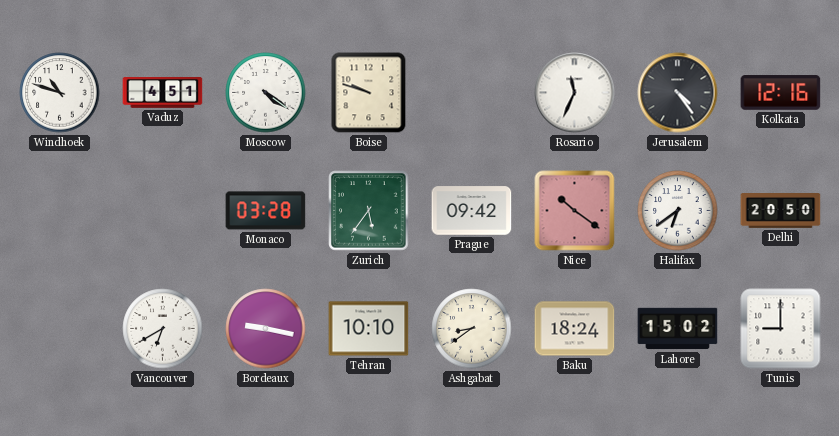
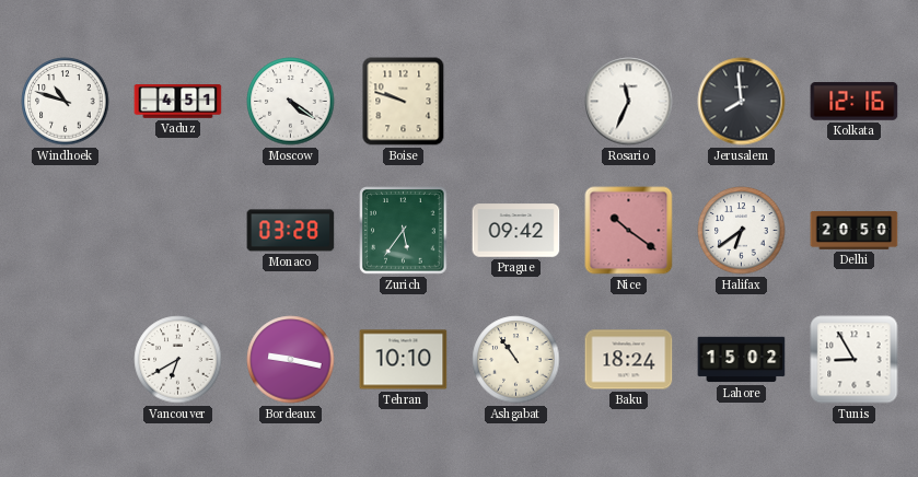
Jerusalem: 4:24 -> 7:59
Ashgabat: 8:39 -> 10:54
Tunis: 9:00 -> 8:55
